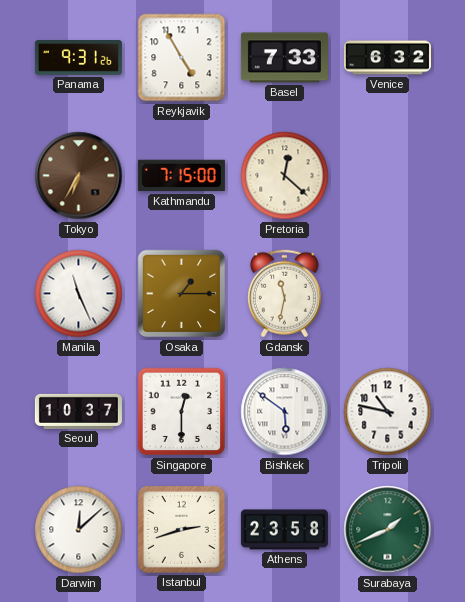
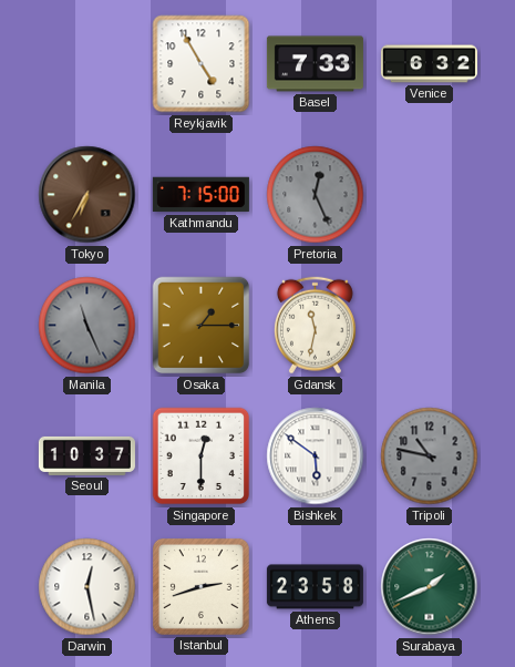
Panama: 9:31 -> none
Pretoria: 12:22 -> 12:26
Pretoria dial: cream -> grey
Manila dial: white -> grey
Tripoli dial: white -> grey
Darwin: 12:08 -> 12:28
